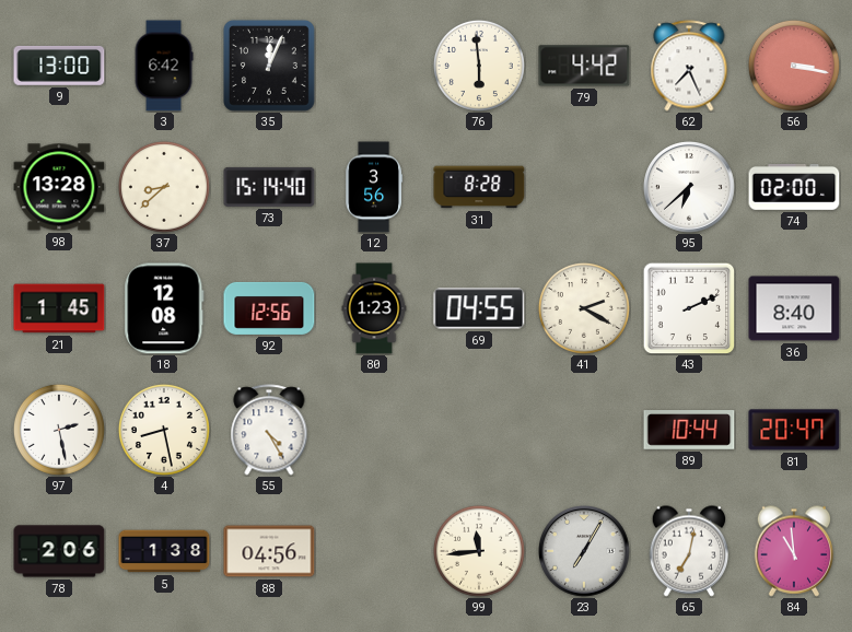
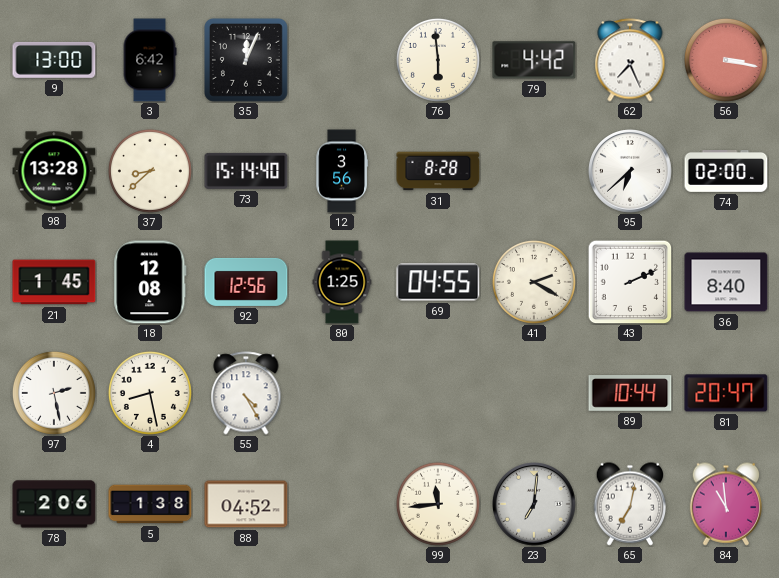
80: 1:23 -> 1:25
88: 04:56 -> 04:52
23: 7:05 -> 7:01
